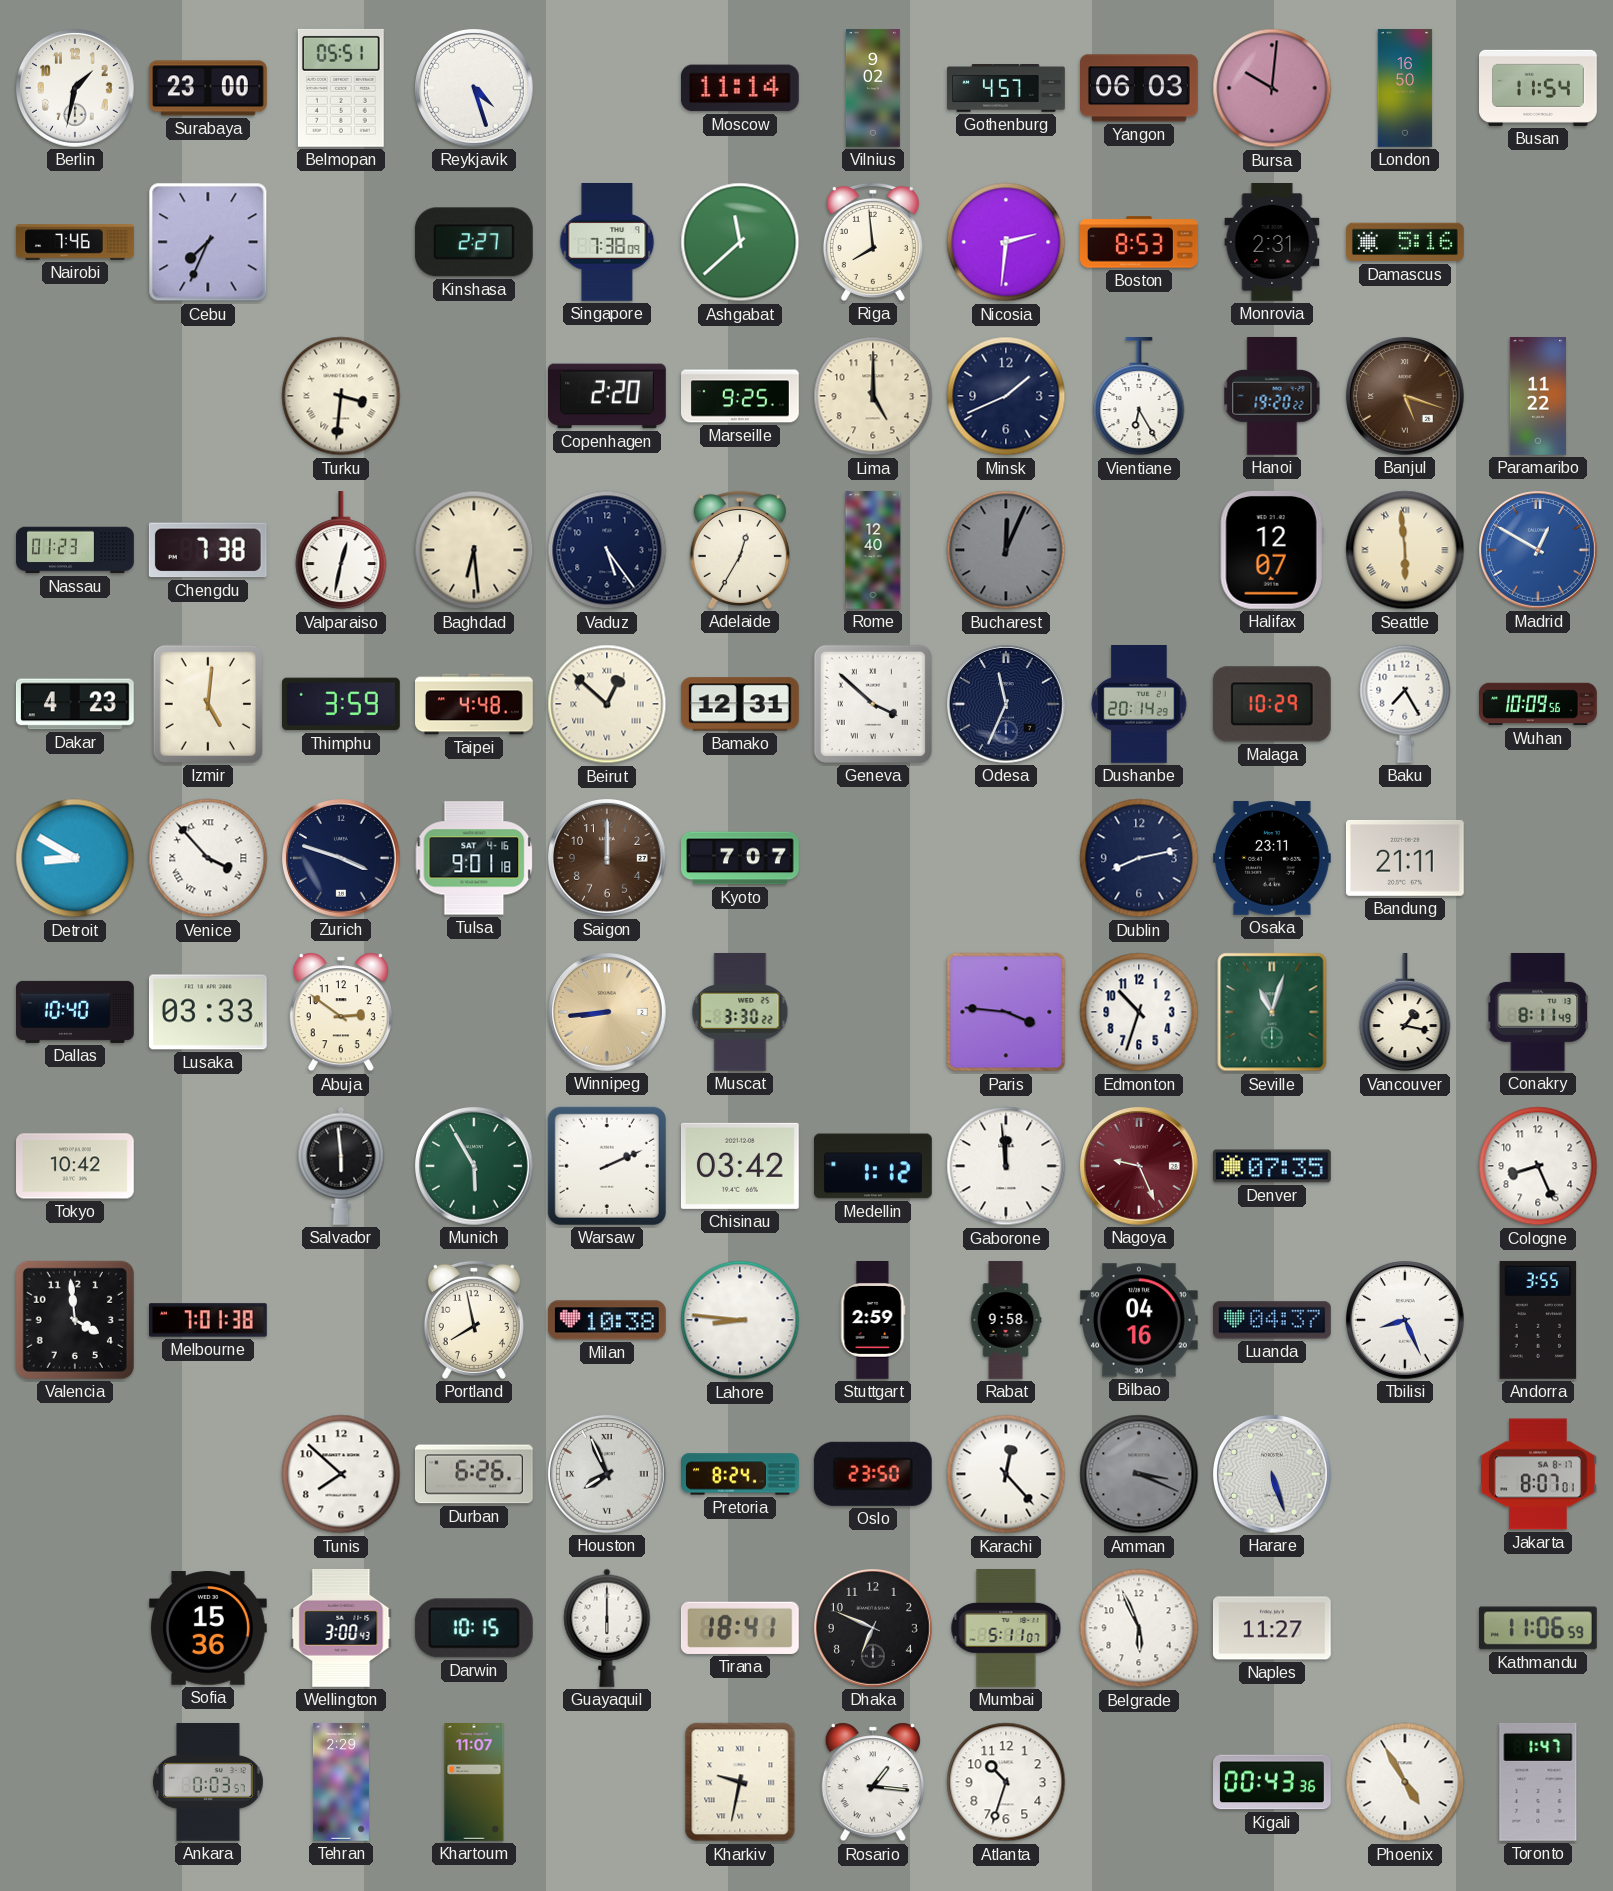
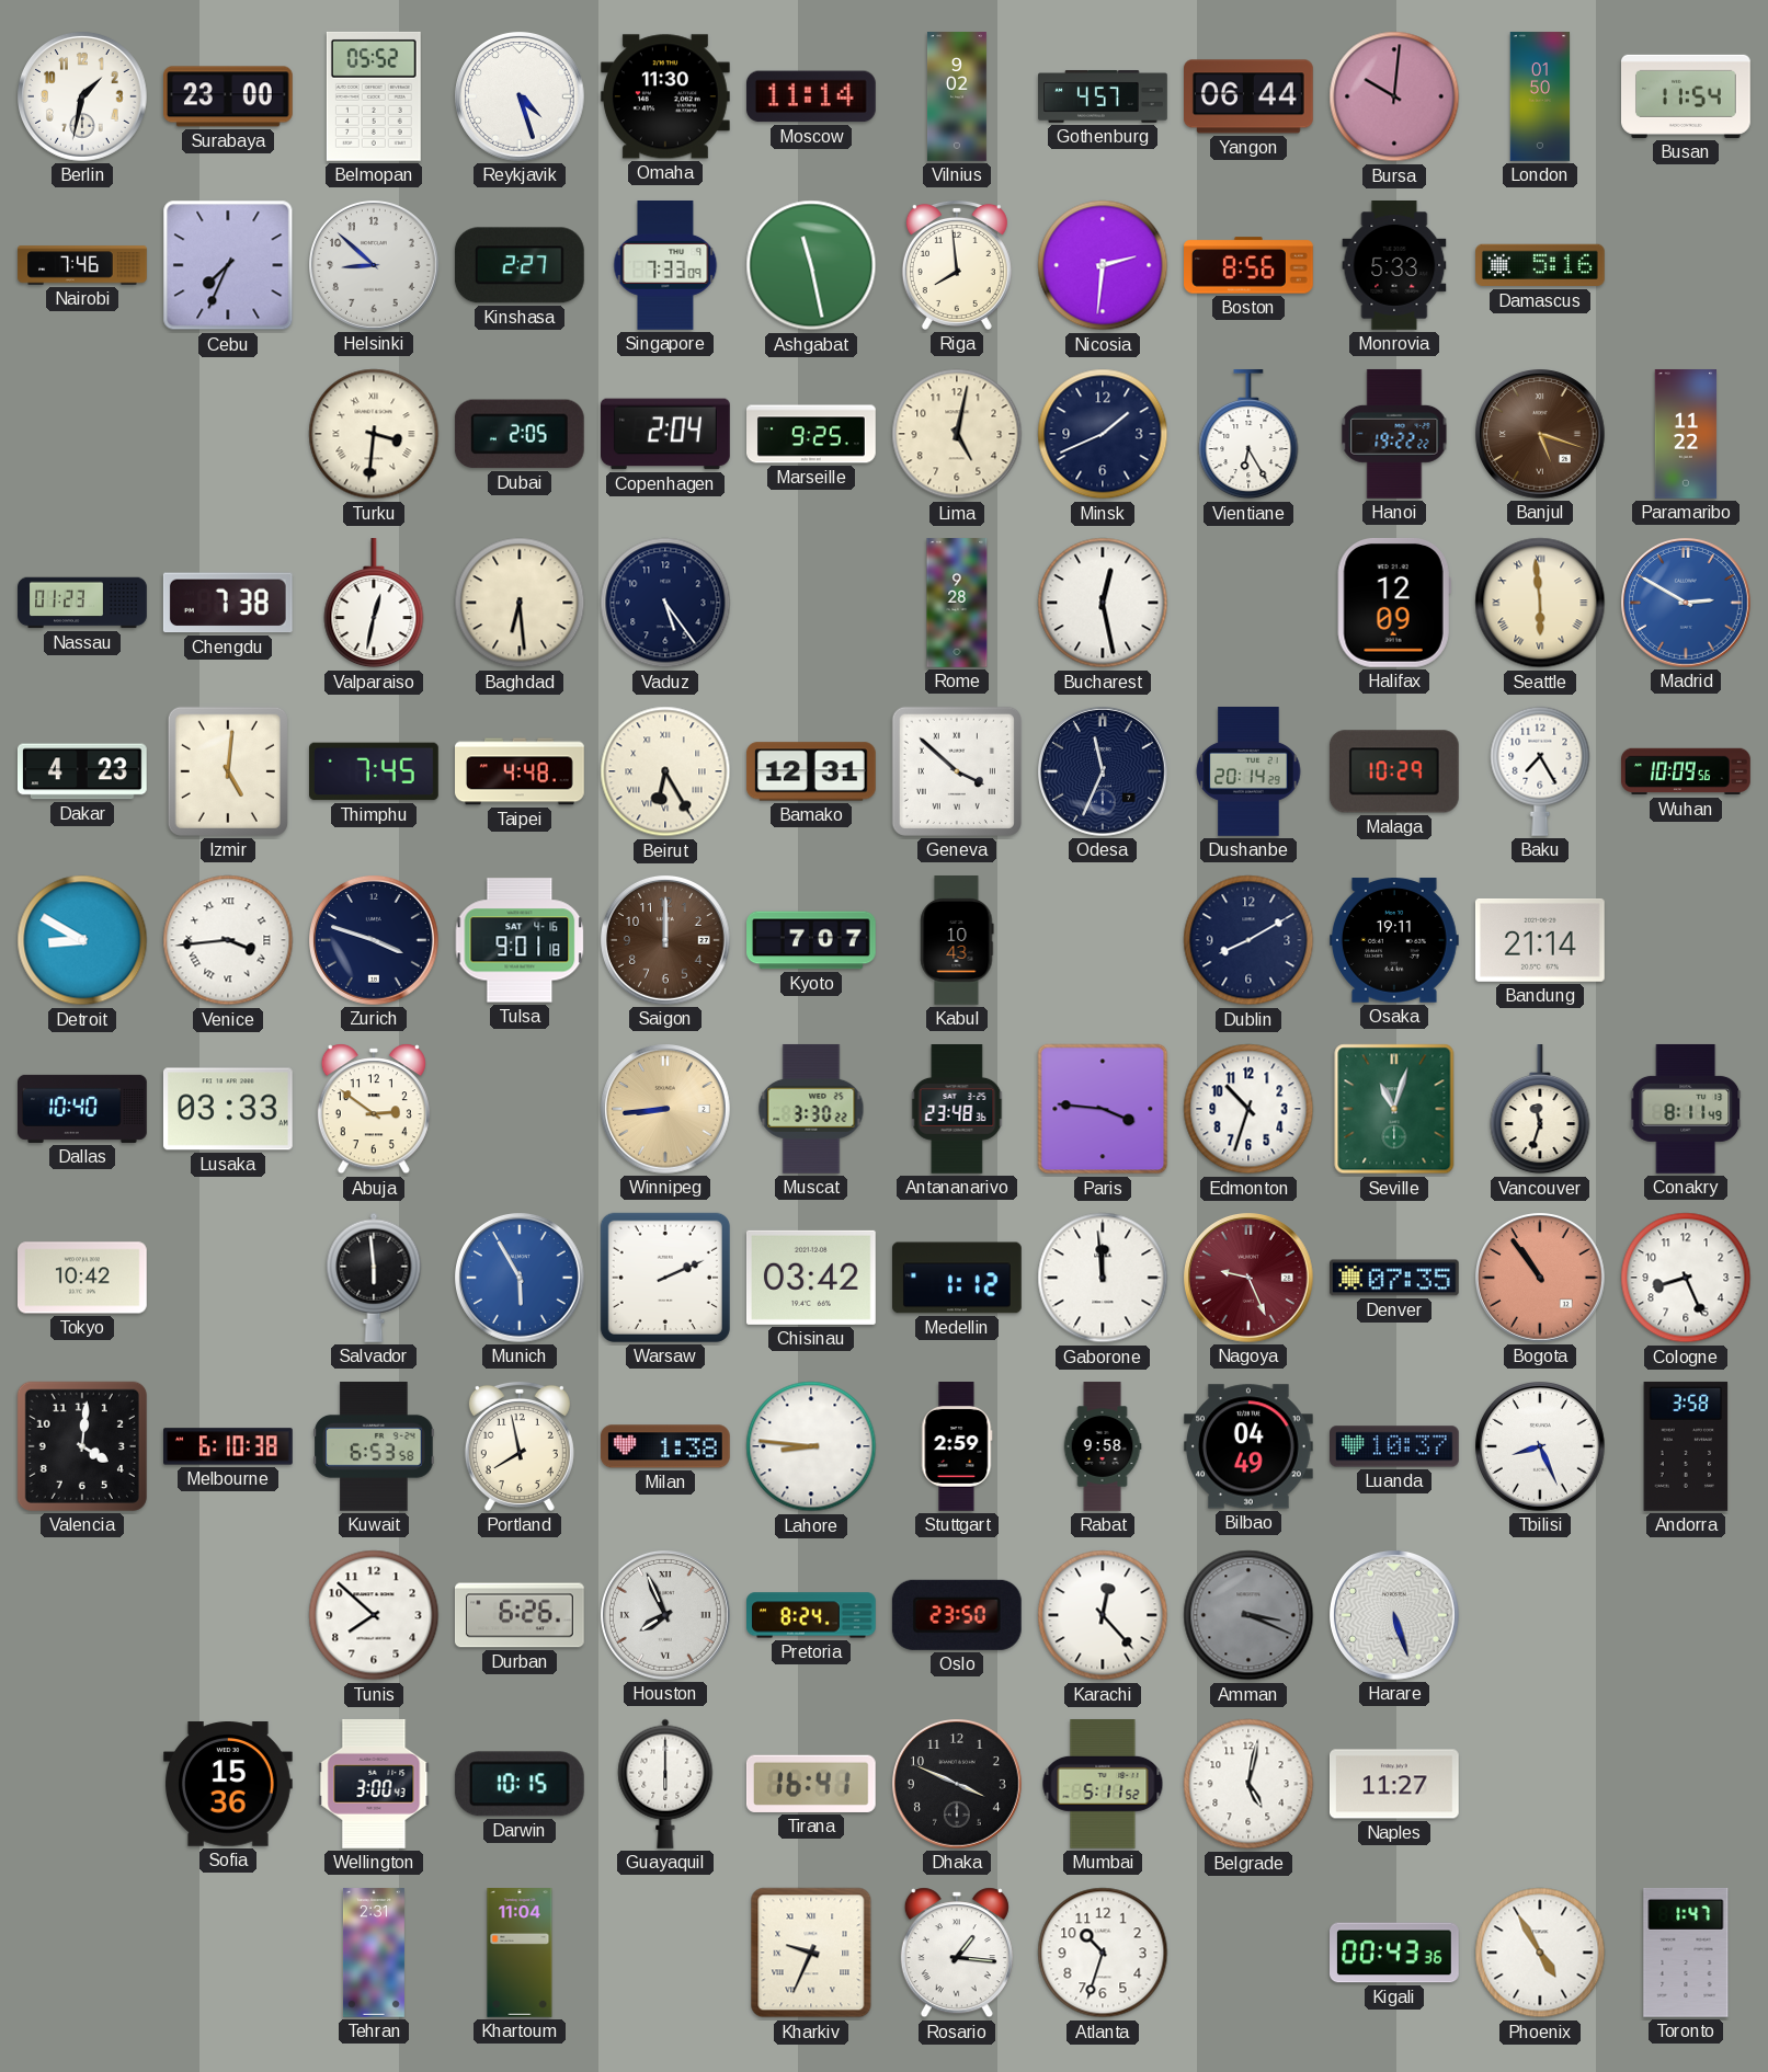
Belmopan: 05:51 -> 05:52
Omaha: none -> 11:30
Yangon: 06:03 -> 06:44
London: 16:50 -> 01:50
Helsinki: none -> 8:52
Singapore: 7:38 -> 7:33
Ashgabat: 11:38 -> 11:28
Boston: 8:53 -> 8:56
Monrovia: 2:31 -> 5:33
Dubai: none -> 2:05
Copenhagen: 2:20 -> 2:04
Lima: 5:00 -> 5:02
Hanoi: 19:20 -> 19:22
Adelaide: 12:35 -> none
Rome: 12:40 -> 9:28
Bucharest: 12:04 -> 12:28
Bucharest dial: grey -> white
Halifax: 12:07 -> 12:09
Madrid: 12:50 -> 2:50
Thimphu: 3:59 -> 7:45
Beirut: 12:52 -> 6:25
Venice: 3:53 -> 3:44
Kabul: none -> 10:43
Dublin: 8:13 -> 8:10
Osaka: 23:11 -> 19:11
Bandung: 21:11 -> 21:14
Antananarivo: none -> 23:48
Vancouver: 1:17 -> 11:33
Munich dial: green -> blue
Bogota: none -> 10:54
Valencia: 3:59 -> 4:01
Melbourne: 7:01 -> 6:10
Kuwait: none -> 6:53
Milan: 10:38 -> 1:38
Bilbao: 04:16 -> 04:49
Luanda: 04:37 -> 10:37
Andorra: 3:55 -> 3:58
Jakarta: 8:07 -> none
Tirana: 18:41 -> 16:41
Dhaka: 6:49 -> 3:49
Mumbai: 5:11:07 -> 5:11:52
Belgrade: 5:56 -> 5:02
Kathmandu: 11:06 -> none
Ankara: 0:03 -> none
Tehran: 2:29 -> 2:31
Khartoum: 11:07 -> 11:04
Kharkiv: 9:32 -> 9:34
